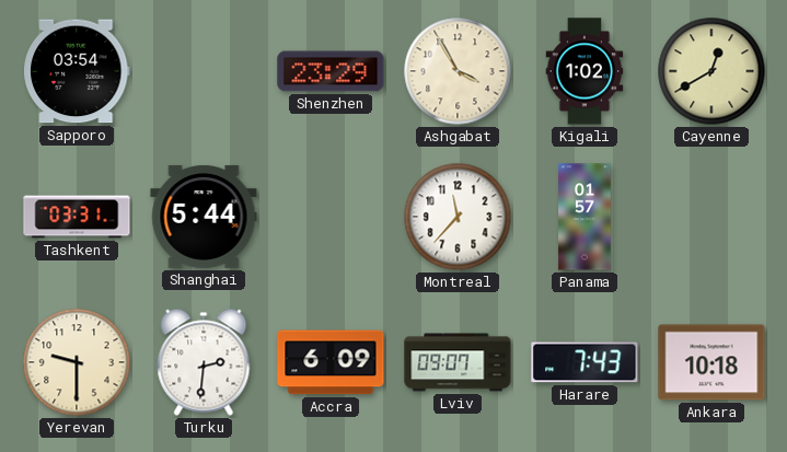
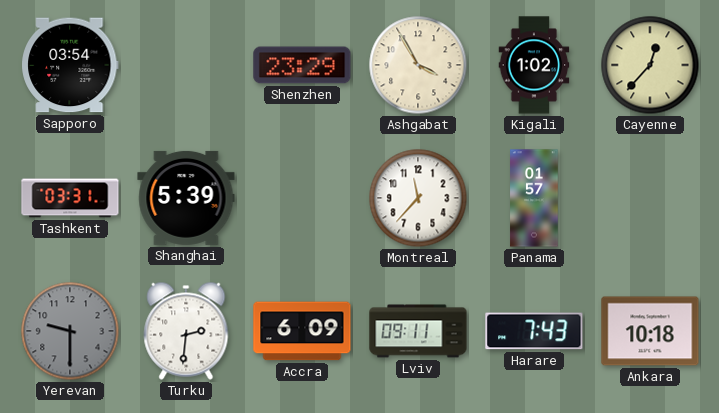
Cayenne: 12:40 -> 12:37
Shanghai: 5:44 -> 5:39
Yerevan dial: cream -> grey
Lviv: 09:07 -> 09:11
